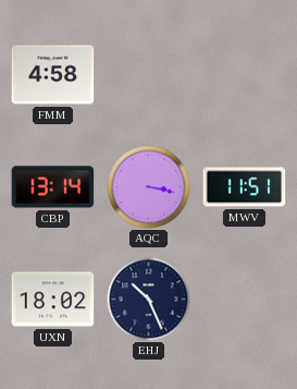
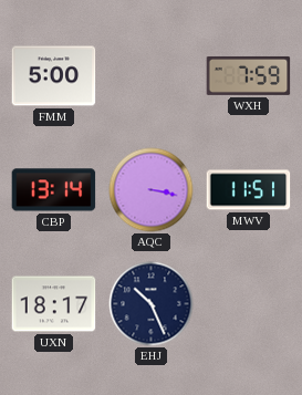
FMM: 4:58 -> 5:00
WXH: none -> 7:59
UXN: 18:02 -> 18:17
